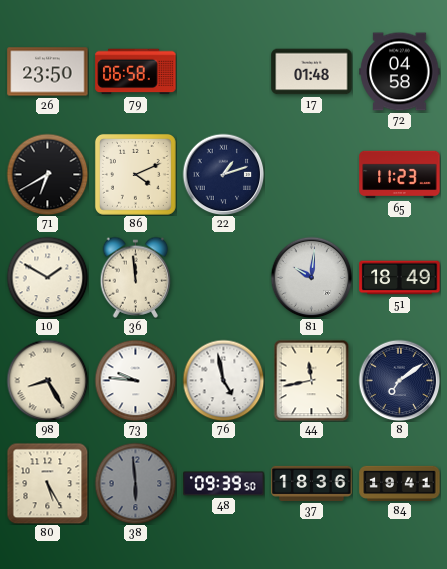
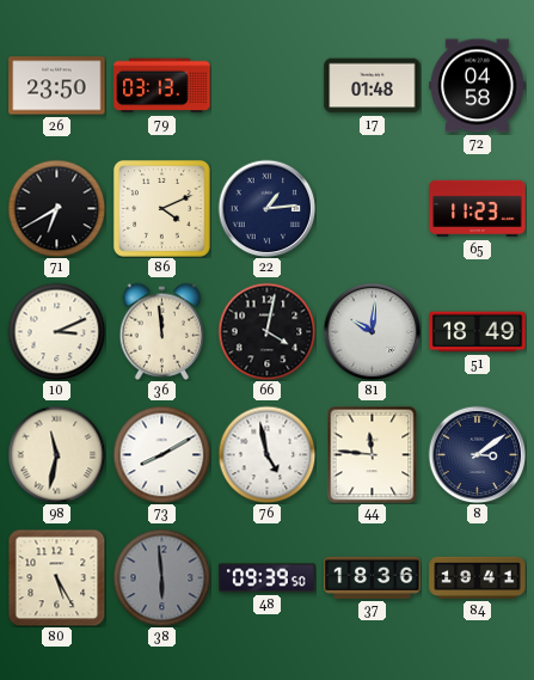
79: 06:58 -> 03:13
22: 1:12 -> 1:14
10: 1:50 -> 3:11
66: none -> 4:02
98: 8:25 -> 11:32
73: 9:46 -> 8:10
44: 11:43 -> 11:46
8: 7:09 -> 3:09
